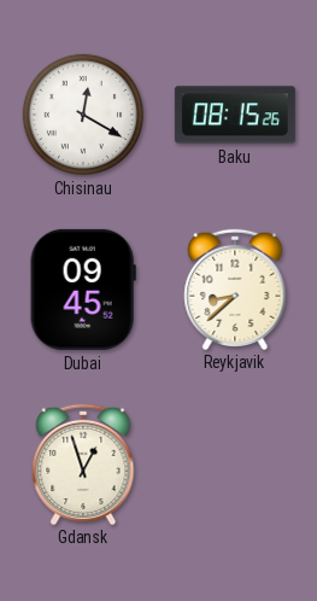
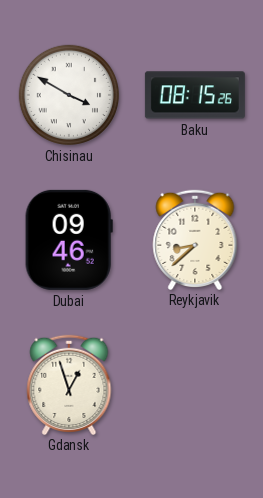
Chisinau: 12:20 -> 3:50
Dubai: 09:45 -> 09:46
